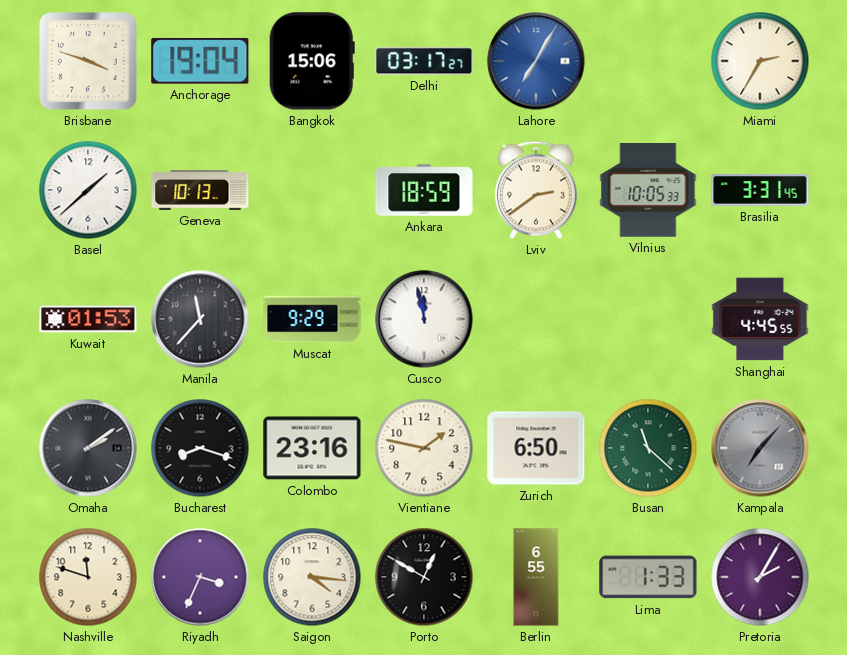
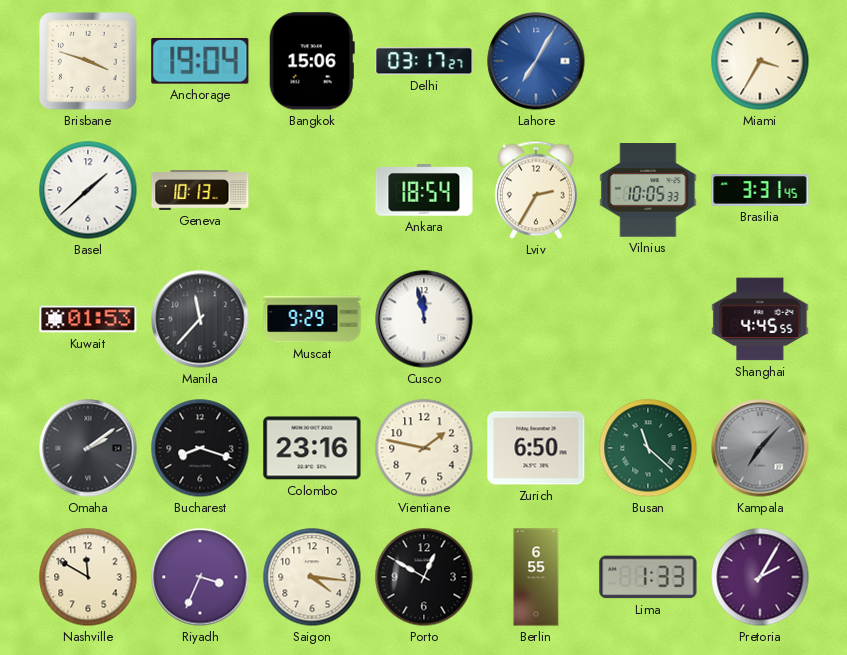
Miami: 2:35 -> 3:35
Ankara: 18:59 -> 18:54
Lviv: 2:39 -> 2:35
Nashville: 11:48 -> 11:50
